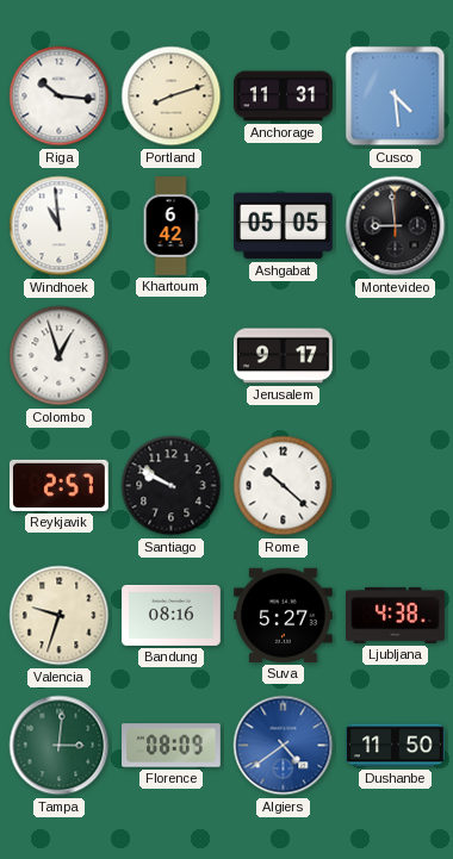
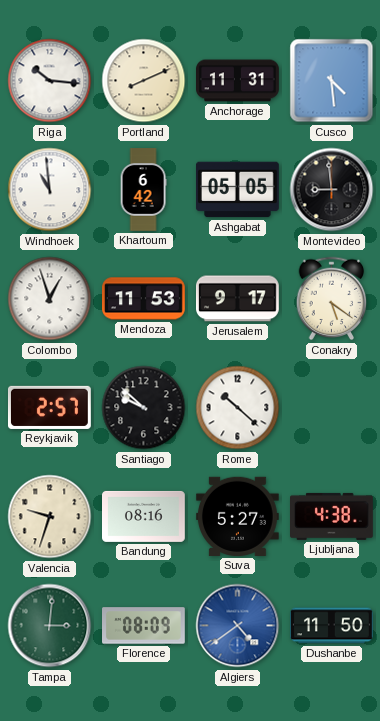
Portland: 8:12 -> 8:11
Mendoza: none -> 11:53
Conakry: none -> 5:21
Santiago: 9:50 -> 9:52
